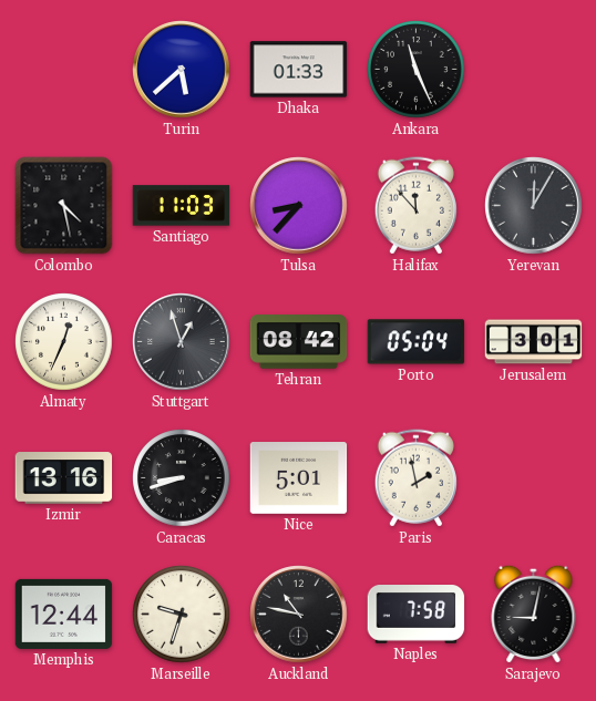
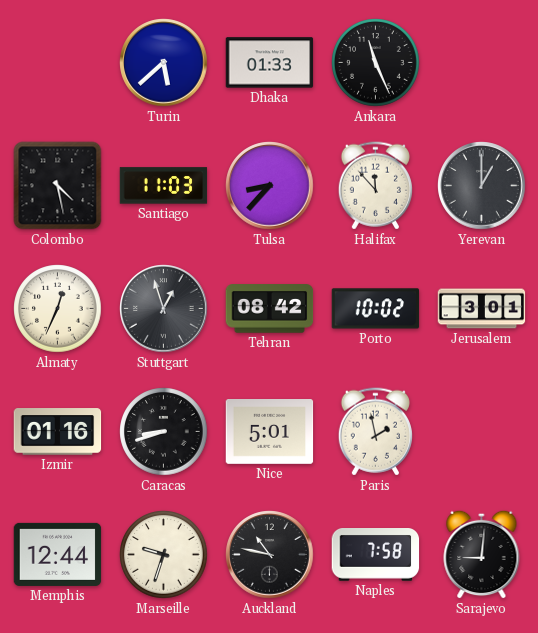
Yerevan: 12:05 -> 1:00
Porto: 05:04 -> 10:02
Izmir: 13:16 -> 01:16
Sarajevo: 9:02 -> 9:01
